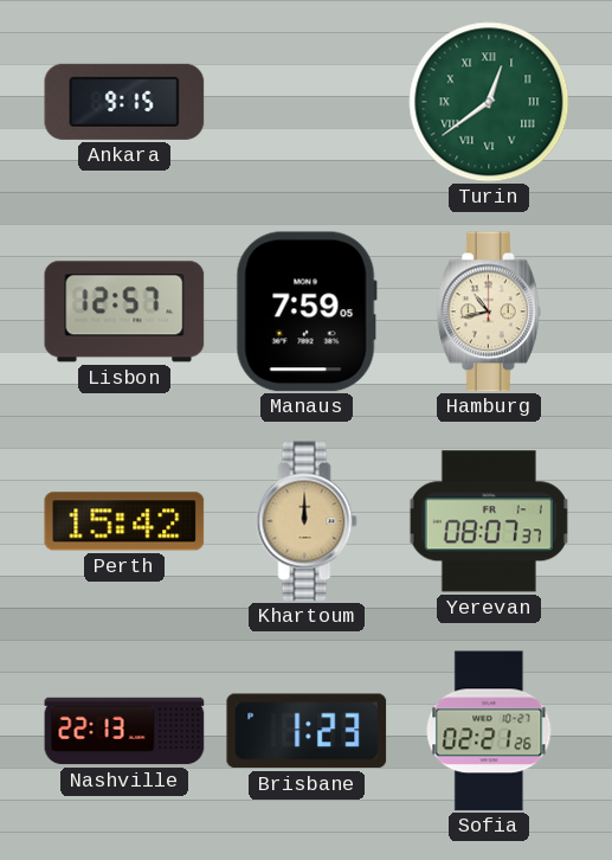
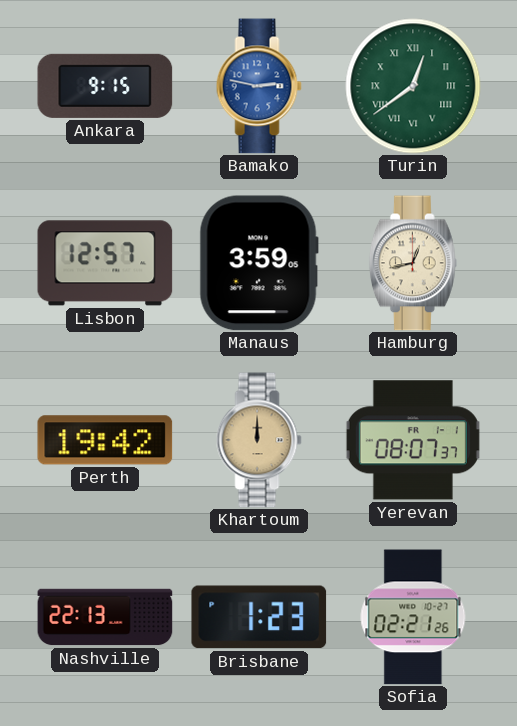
Bamako: none -> 2:47
Manaus: 7:59 -> 3:59
Hamburg: 10:43 -> 12:43
Perth: 15:42 -> 19:42
